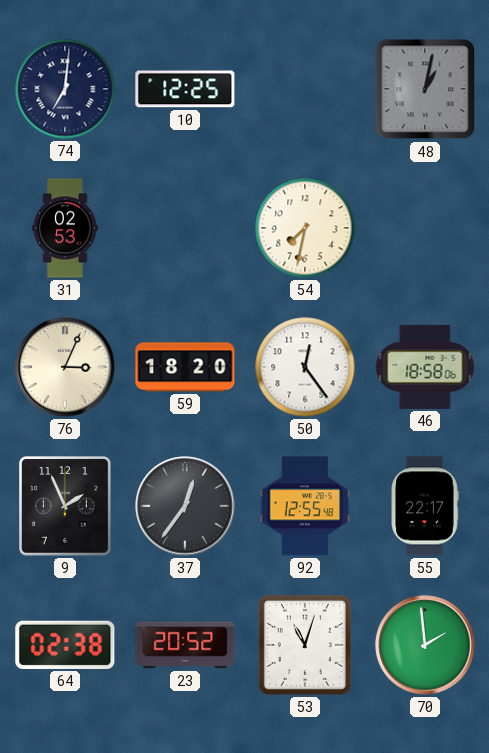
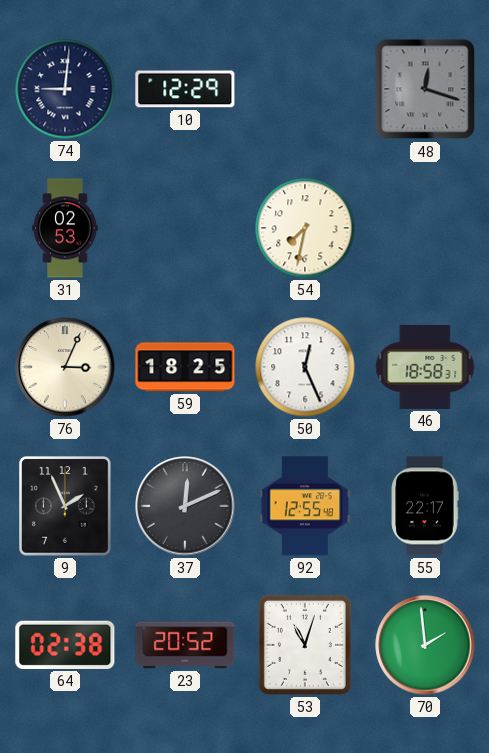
74: 7:01 -> 9:01
10: 12:25 -> 12:29
48: 1:02 -> 12:18
59: 18:20 -> 18:25
50: 12:24 -> 12:26
46: 18:58:06 -> 18:58:31
37: 12:36 -> 12:11
